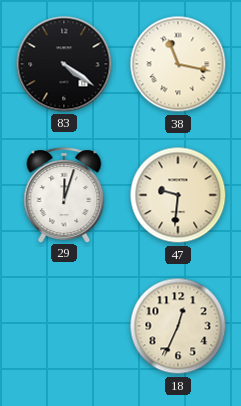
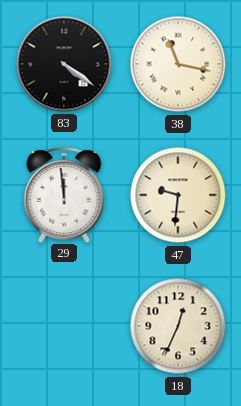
29: 12:03 -> 11:59
